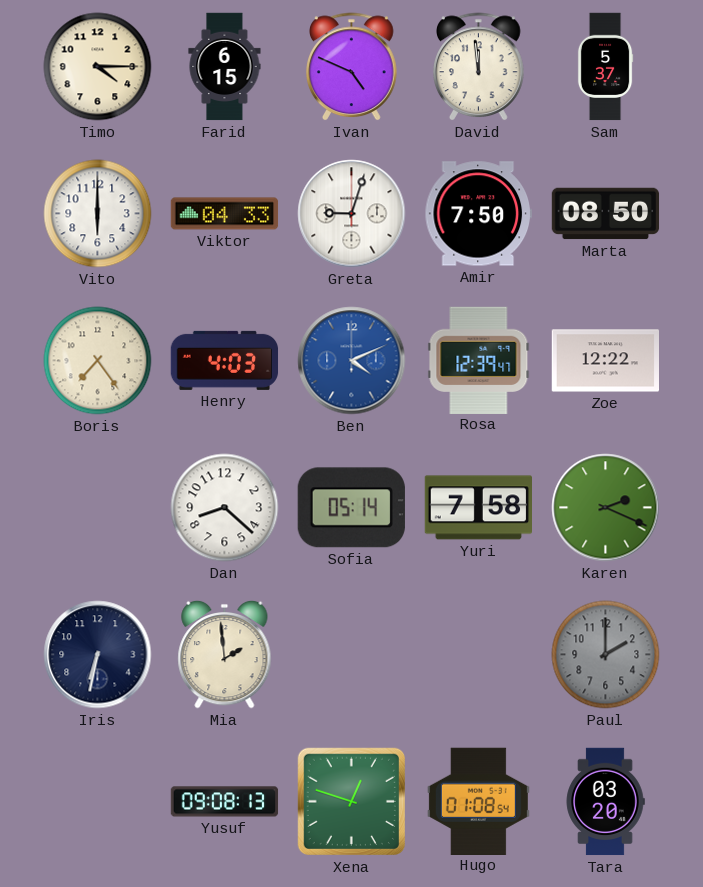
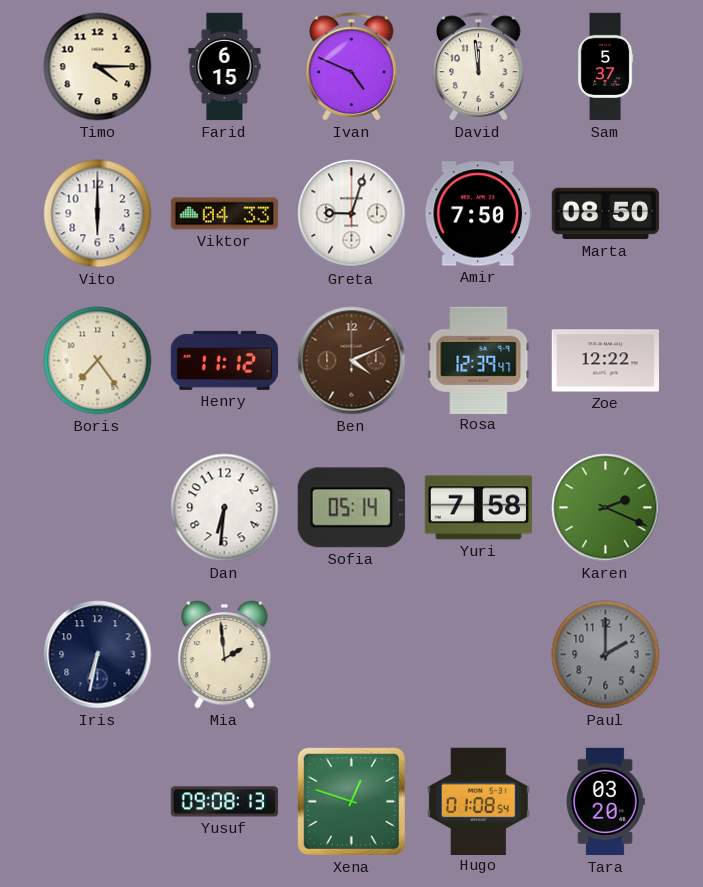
Henry: 4:03 -> 11:12
Ben dial: blue -> brown
Dan: 8:22 -> 6:31
